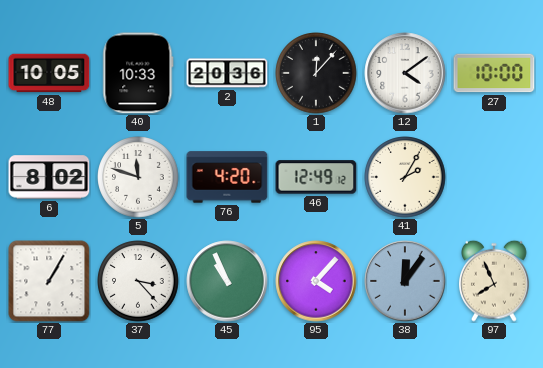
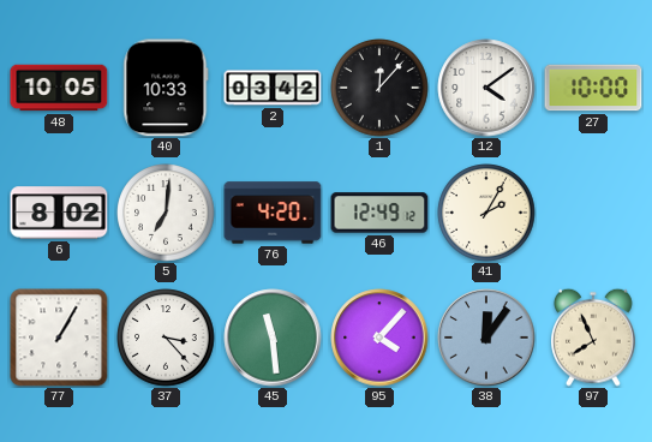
2: 20:36 -> 03:42
5: 11:48 -> 7:01
45: 10:56 -> 11:29
